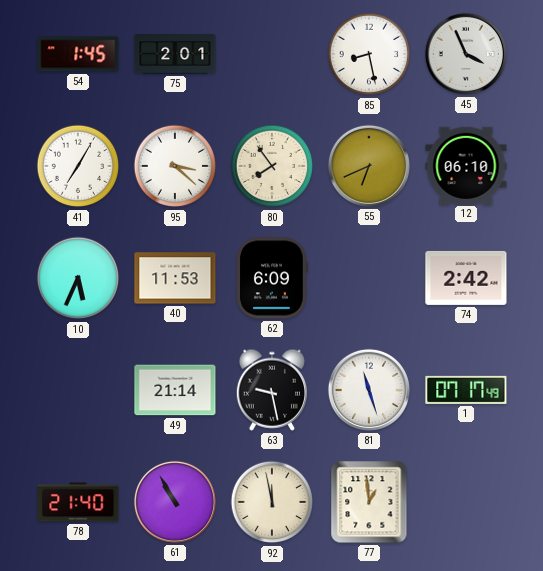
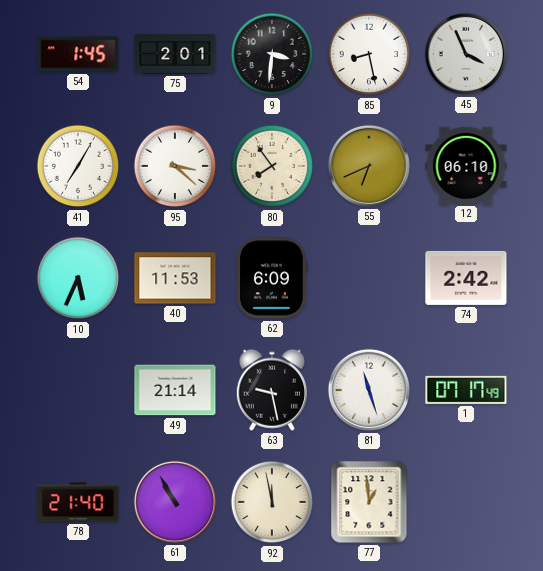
9: none -> 3:31
